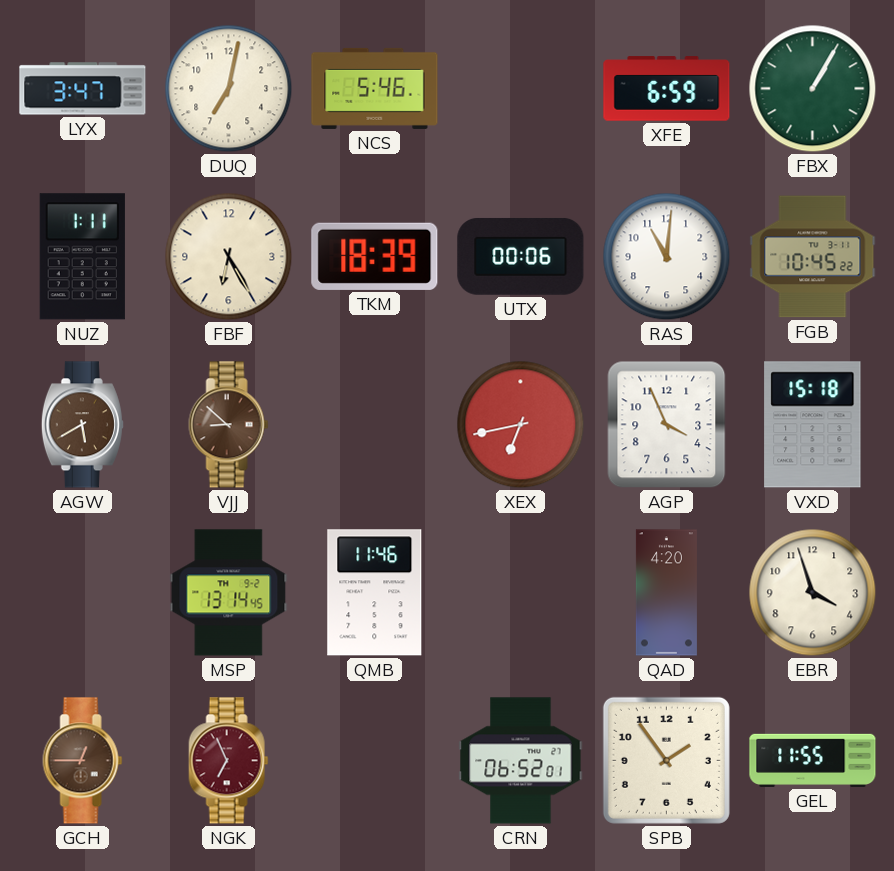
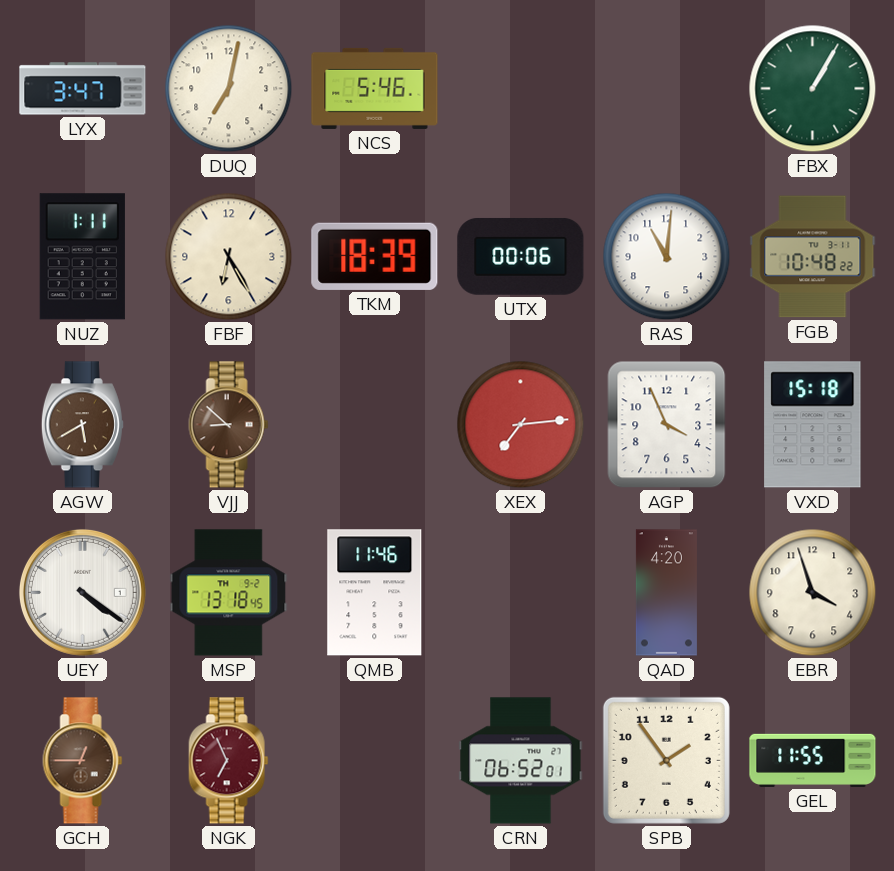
XFE: 6:59 -> none
FGB: 10:45 -> 10:48
XEX: 6:43 -> 7:14
UEY: none -> 4:21
MSP: 13:14 -> 13:18
